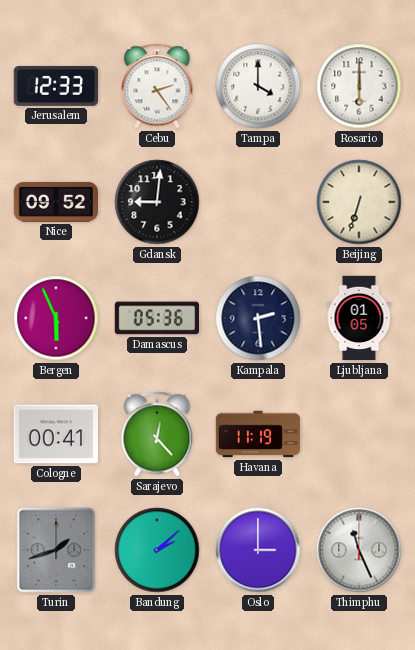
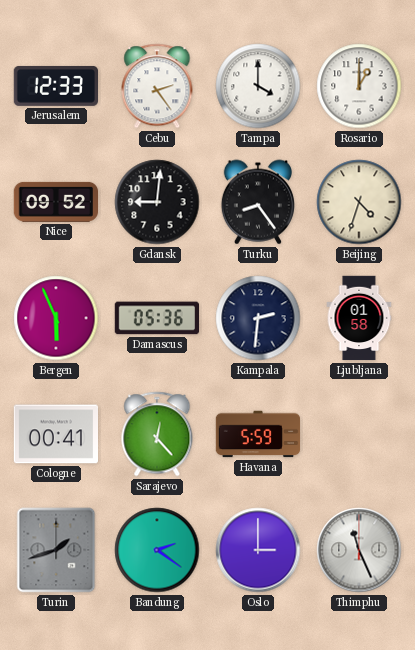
Rosario: 6:00 -> 1:00
Turku: none -> 8:24
Beijing: 6:33 -> 4:33
Kampala: 2:29 -> 2:31
Ljubljana: 01:05 -> 01:58
Havana: 11:19 -> 5:59
Bandung: 2:08 -> 2:21
